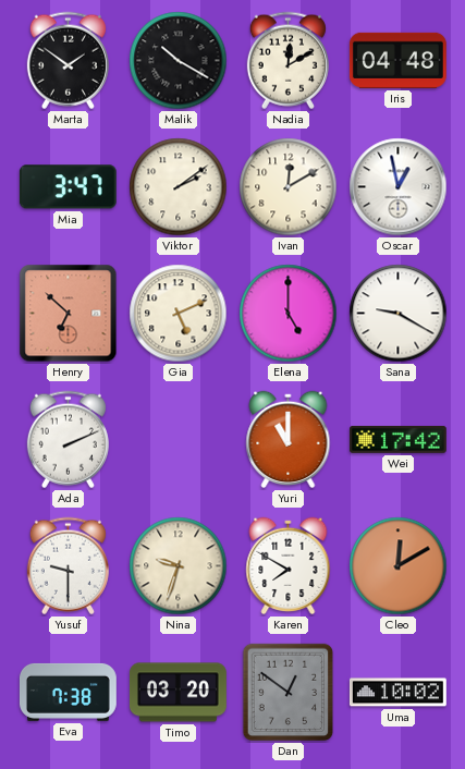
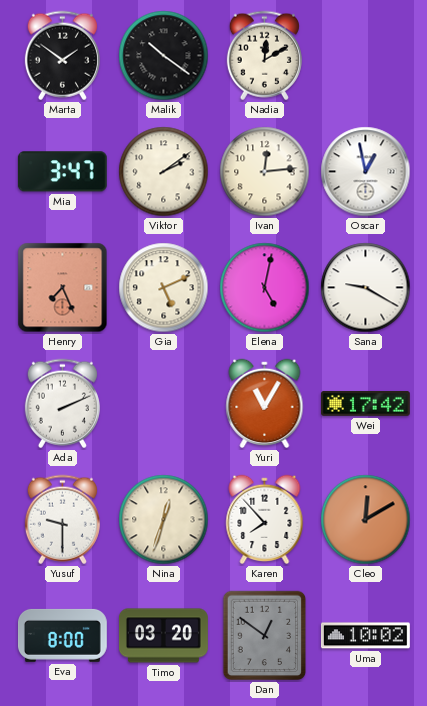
Malik: 10:20 -> 10:21
Iris: 04:48 -> none
Ivan: 12:10 -> 12:14
Henry: 6:52 -> 7:26
Elena: 5:00 -> 5:02
Yuri: 11:00 -> 11:05
Nina: 9:33 -> 12:33
Karen: 7:50 -> 7:53
Eva: 7:38 -> 8:00
